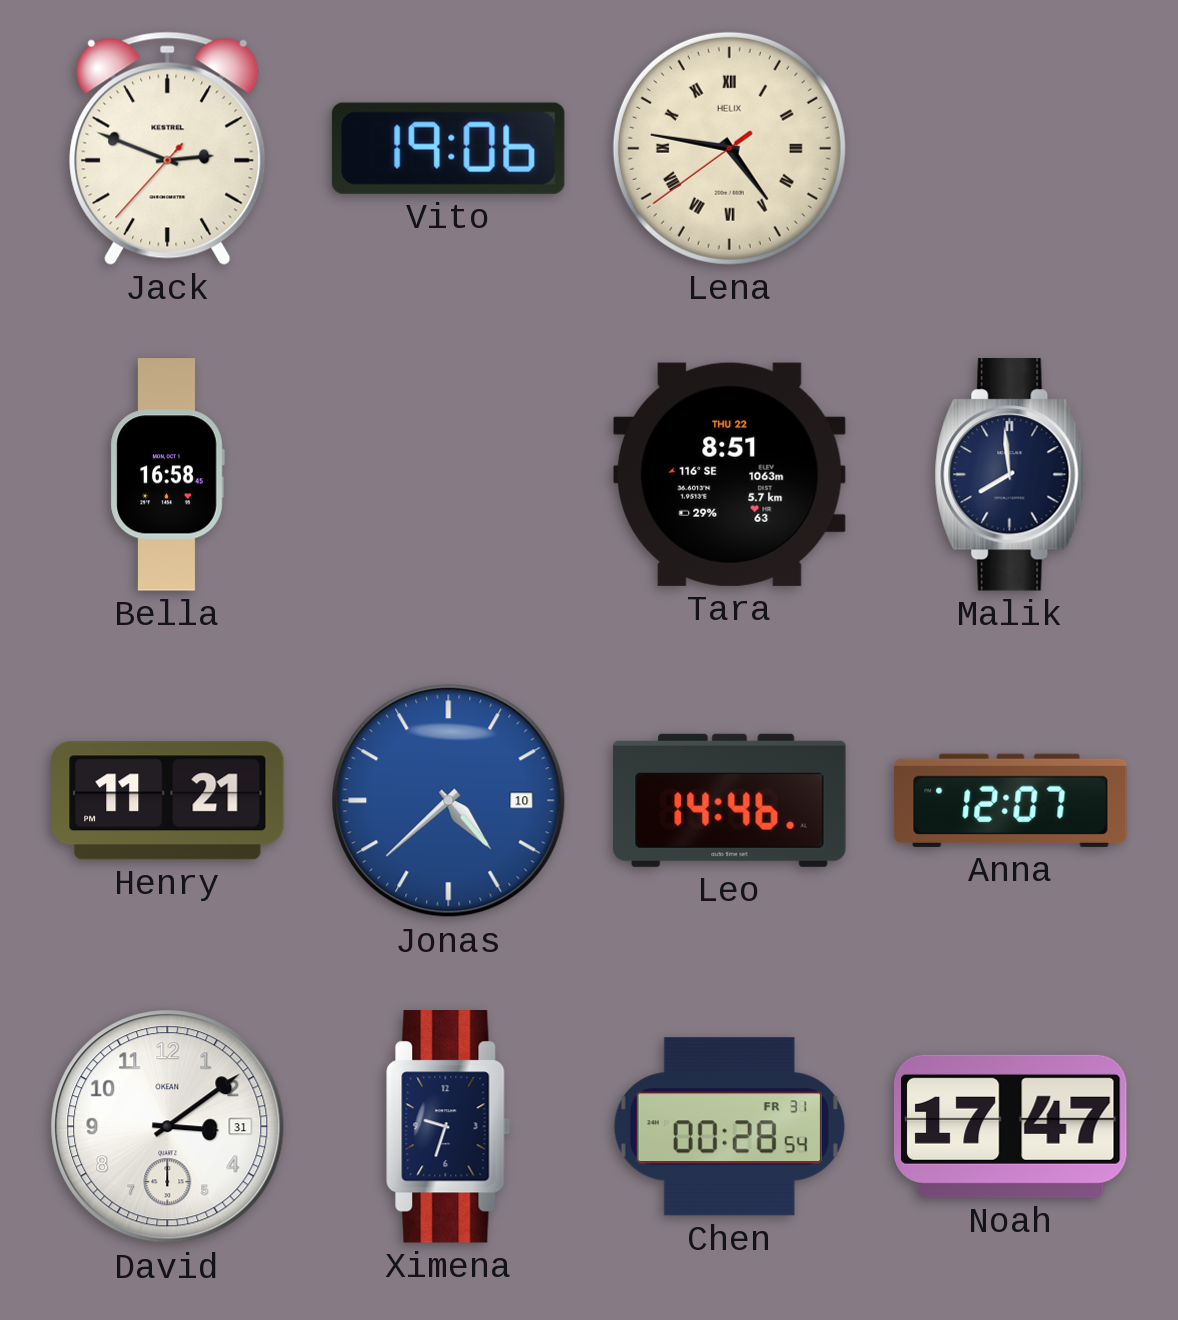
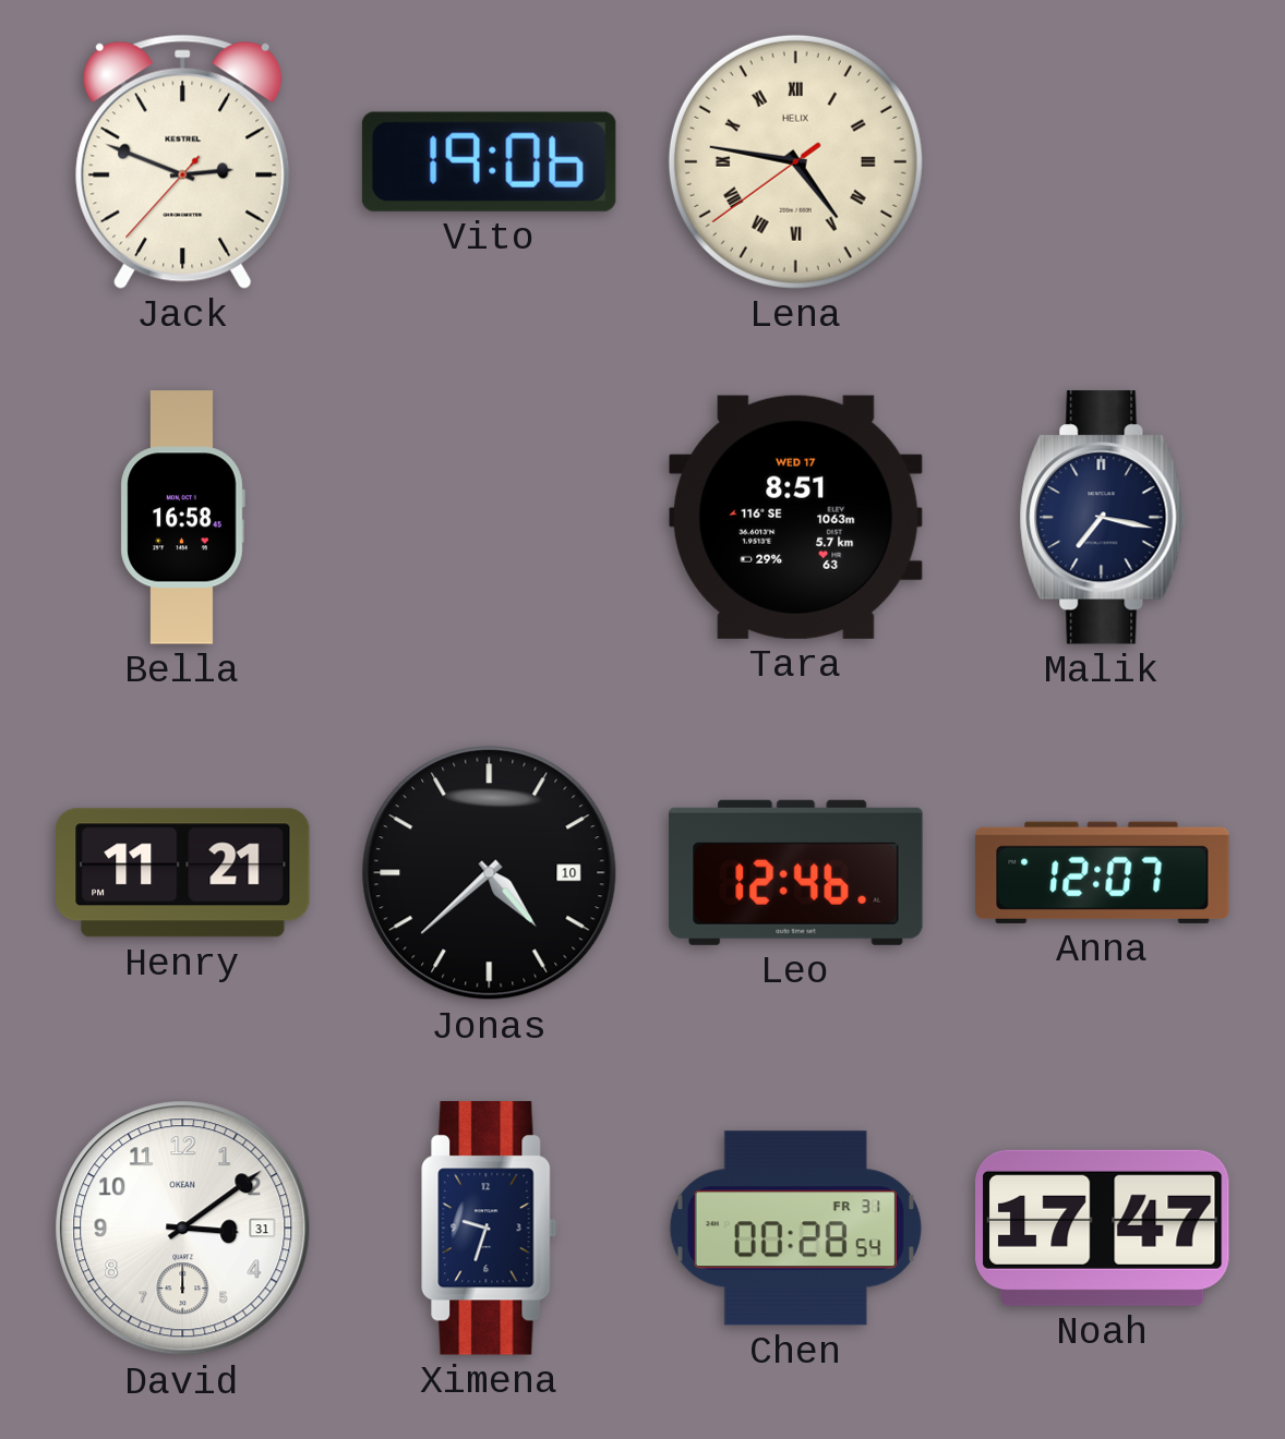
Tara date: THU 22 -> WED 17
Malik: 7:59 -> 7:17
Jonas dial: blue -> black
Leo: 14:46 -> 12:46
